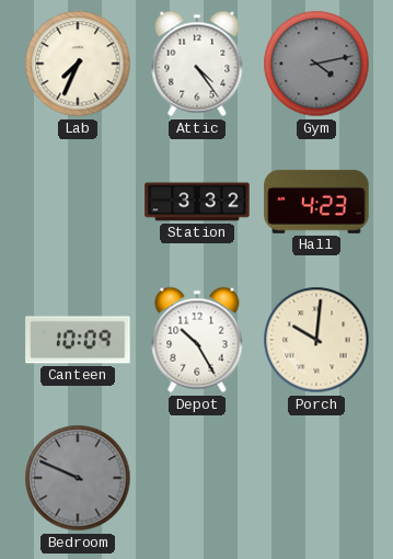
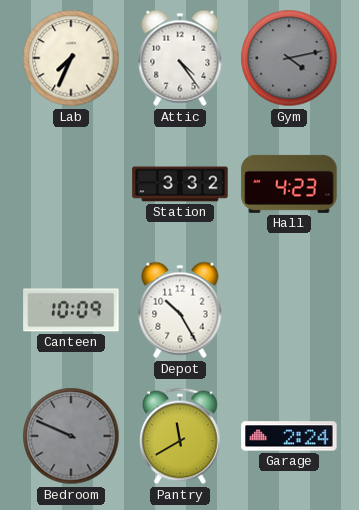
Porch: 10:01 -> none
Pantry: none -> 11:40
Garage: none -> 2:24
